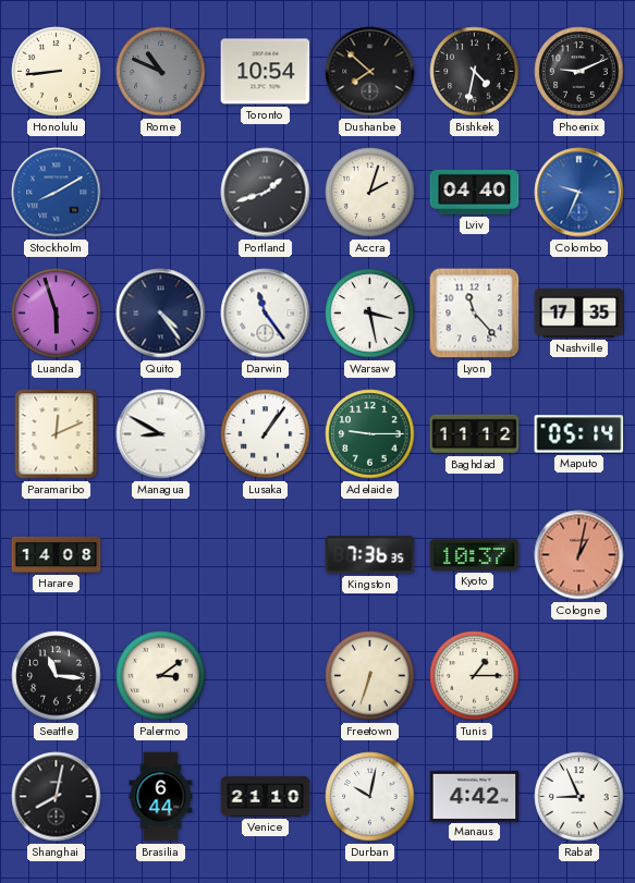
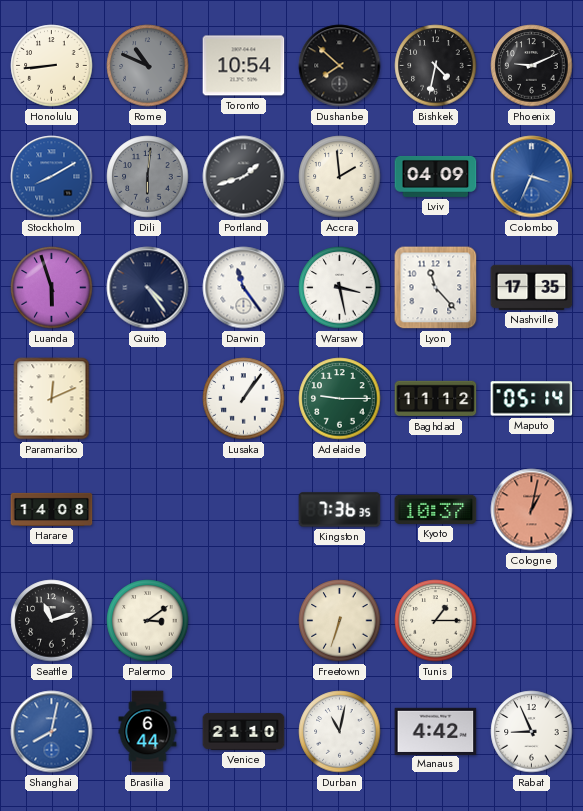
Dili: none -> 6:01
Accra: 2:03 -> 1:59
Lviv: 04:40 -> 04:09
Colombo: 9:34 -> 3:34
Managua: 8:50 -> none
Seattle: 11:16 -> 11:12
Shanghai dial: black -> blue
Durban: 10:02 -> 11:02
